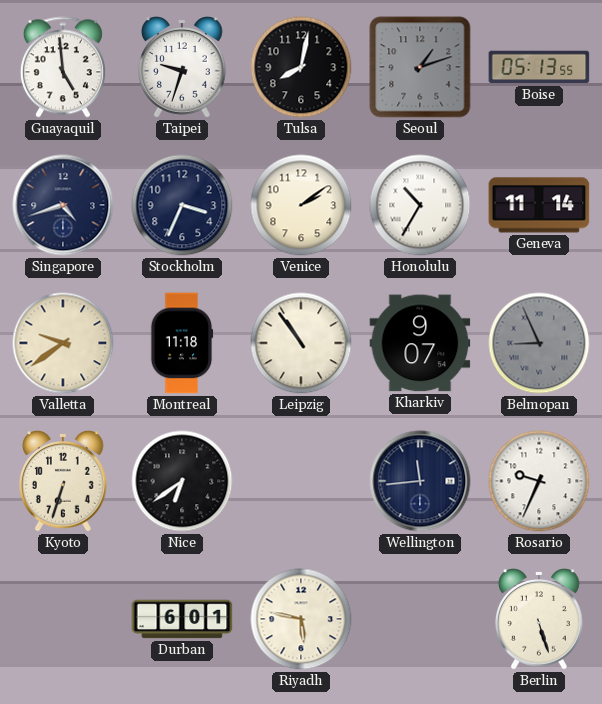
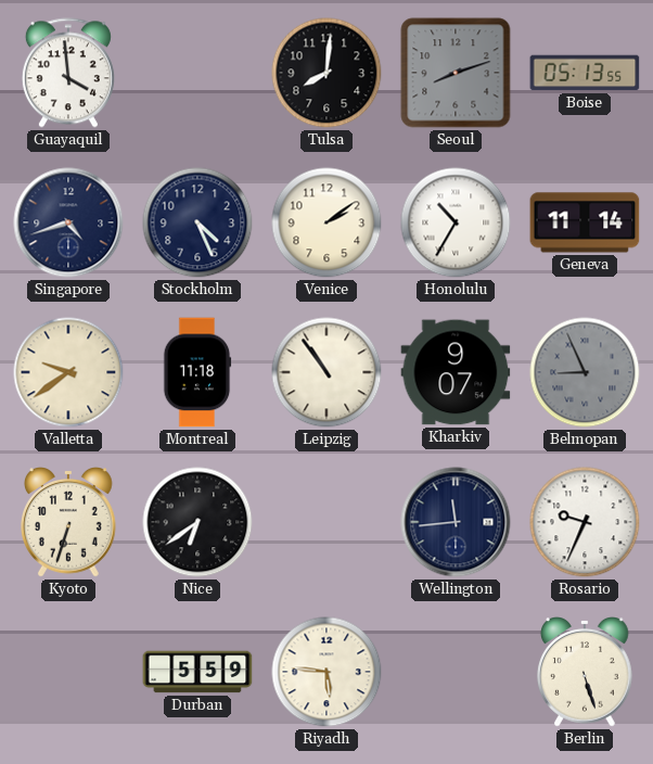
Guayaquil: 4:59 -> 3:59
Taipei: 9:33 -> none
Tulsa: 8:02 -> 8:01
Seoul: 1:12 -> 8:12
Stockholm: 3:34 -> 4:26
Durban: 6:01 -> 5:59
Riyadh: 5:47 -> 5:46
